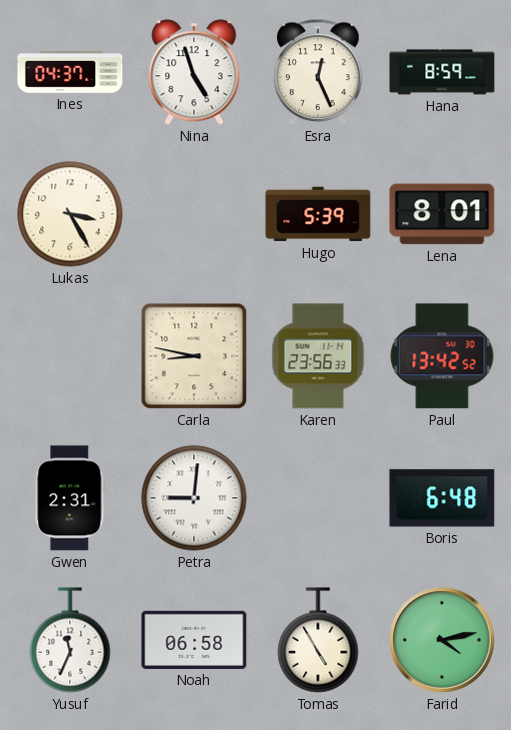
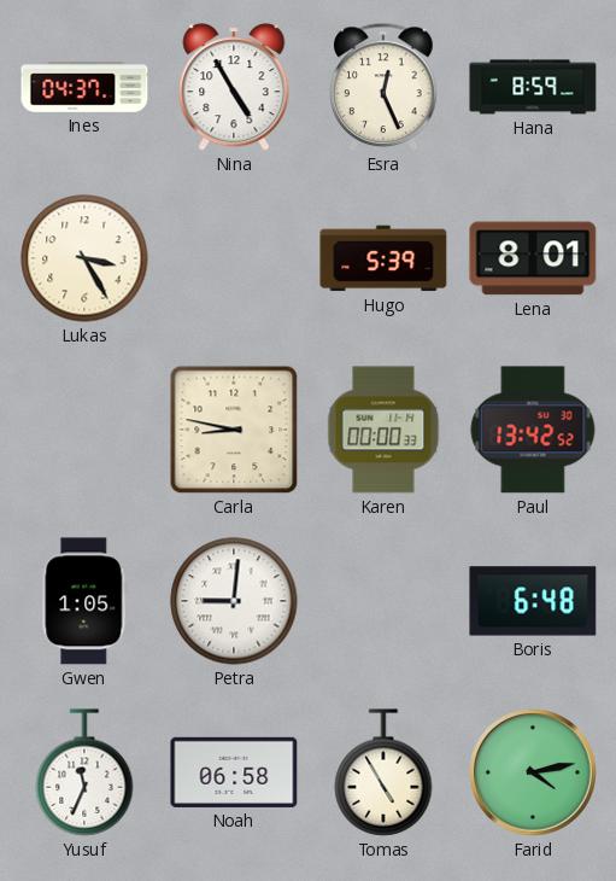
Nina: 4:57 -> 4:55
Karen: 23:56 -> 00:00
Gwen: 2:31 -> 1:05
